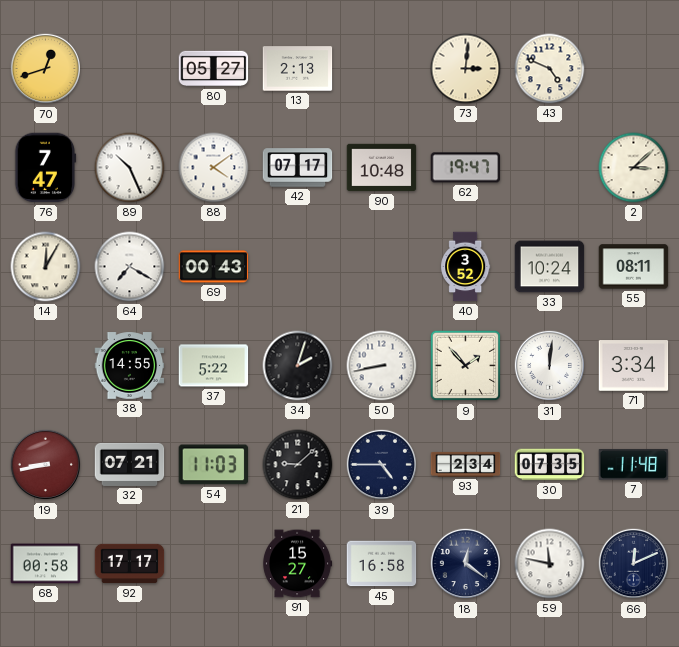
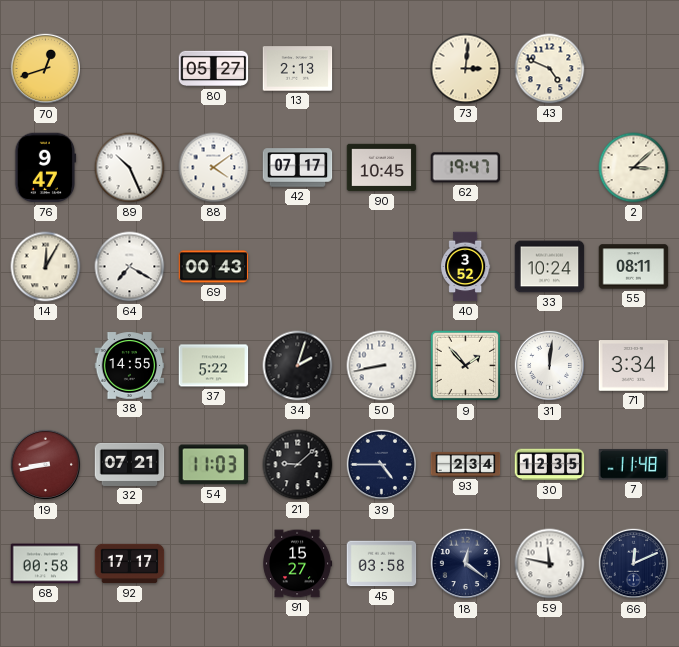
76: 7:47 -> 9:47
90: 10:48 -> 10:45
30: 07:35 -> 12:35
45: 16:58 -> 03:58
